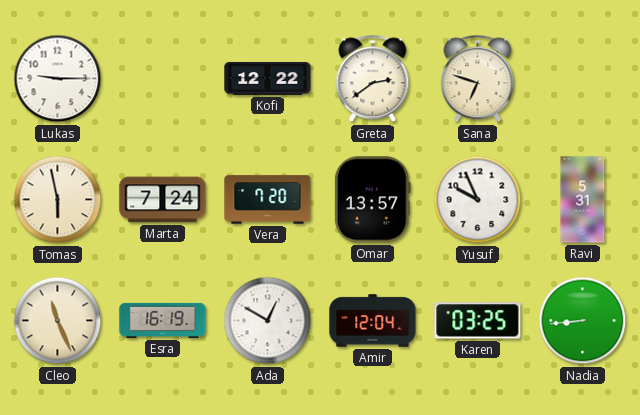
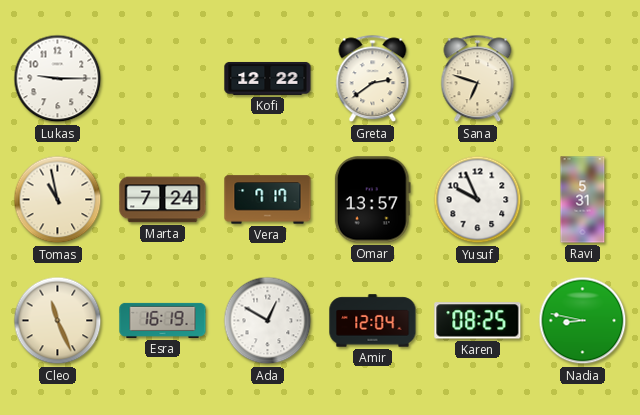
Tomas: 5:58 -> 10:58
Vera: 7:20 -> 7:17
Karen: 03:25 -> 08:25
Nadia: 8:44 -> 8:47
